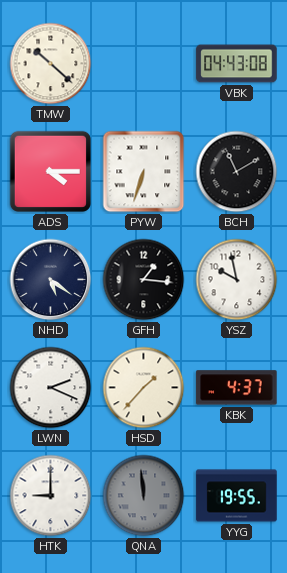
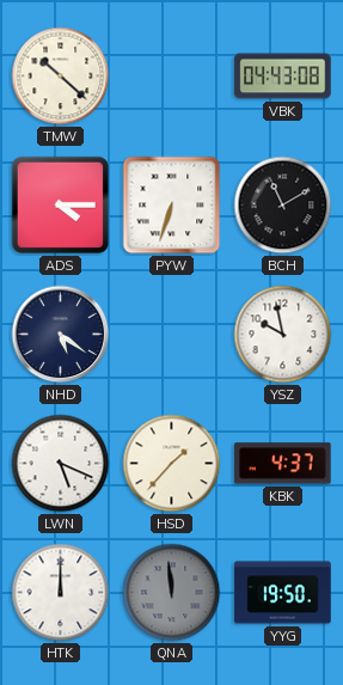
GFH: 1:16 -> none
LWN: 2:19 -> 5:19
HTK: 9:00 -> 12:00
YYG: 19:55 -> 19:50
